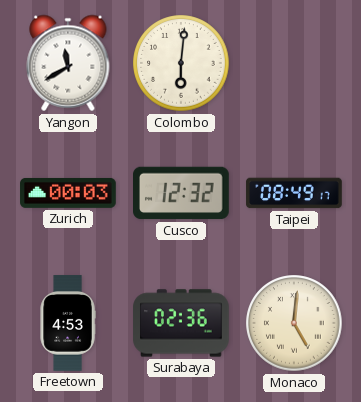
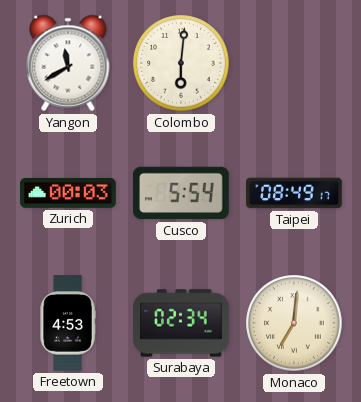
Cusco: 12:32 -> 5:54
Surabaya: 02:36 -> 02:34
Monaco: 5:01 -> 7:01
